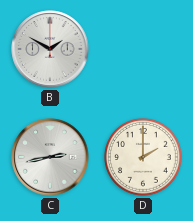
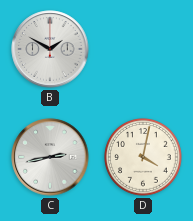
D: 2:00 -> 4:02
